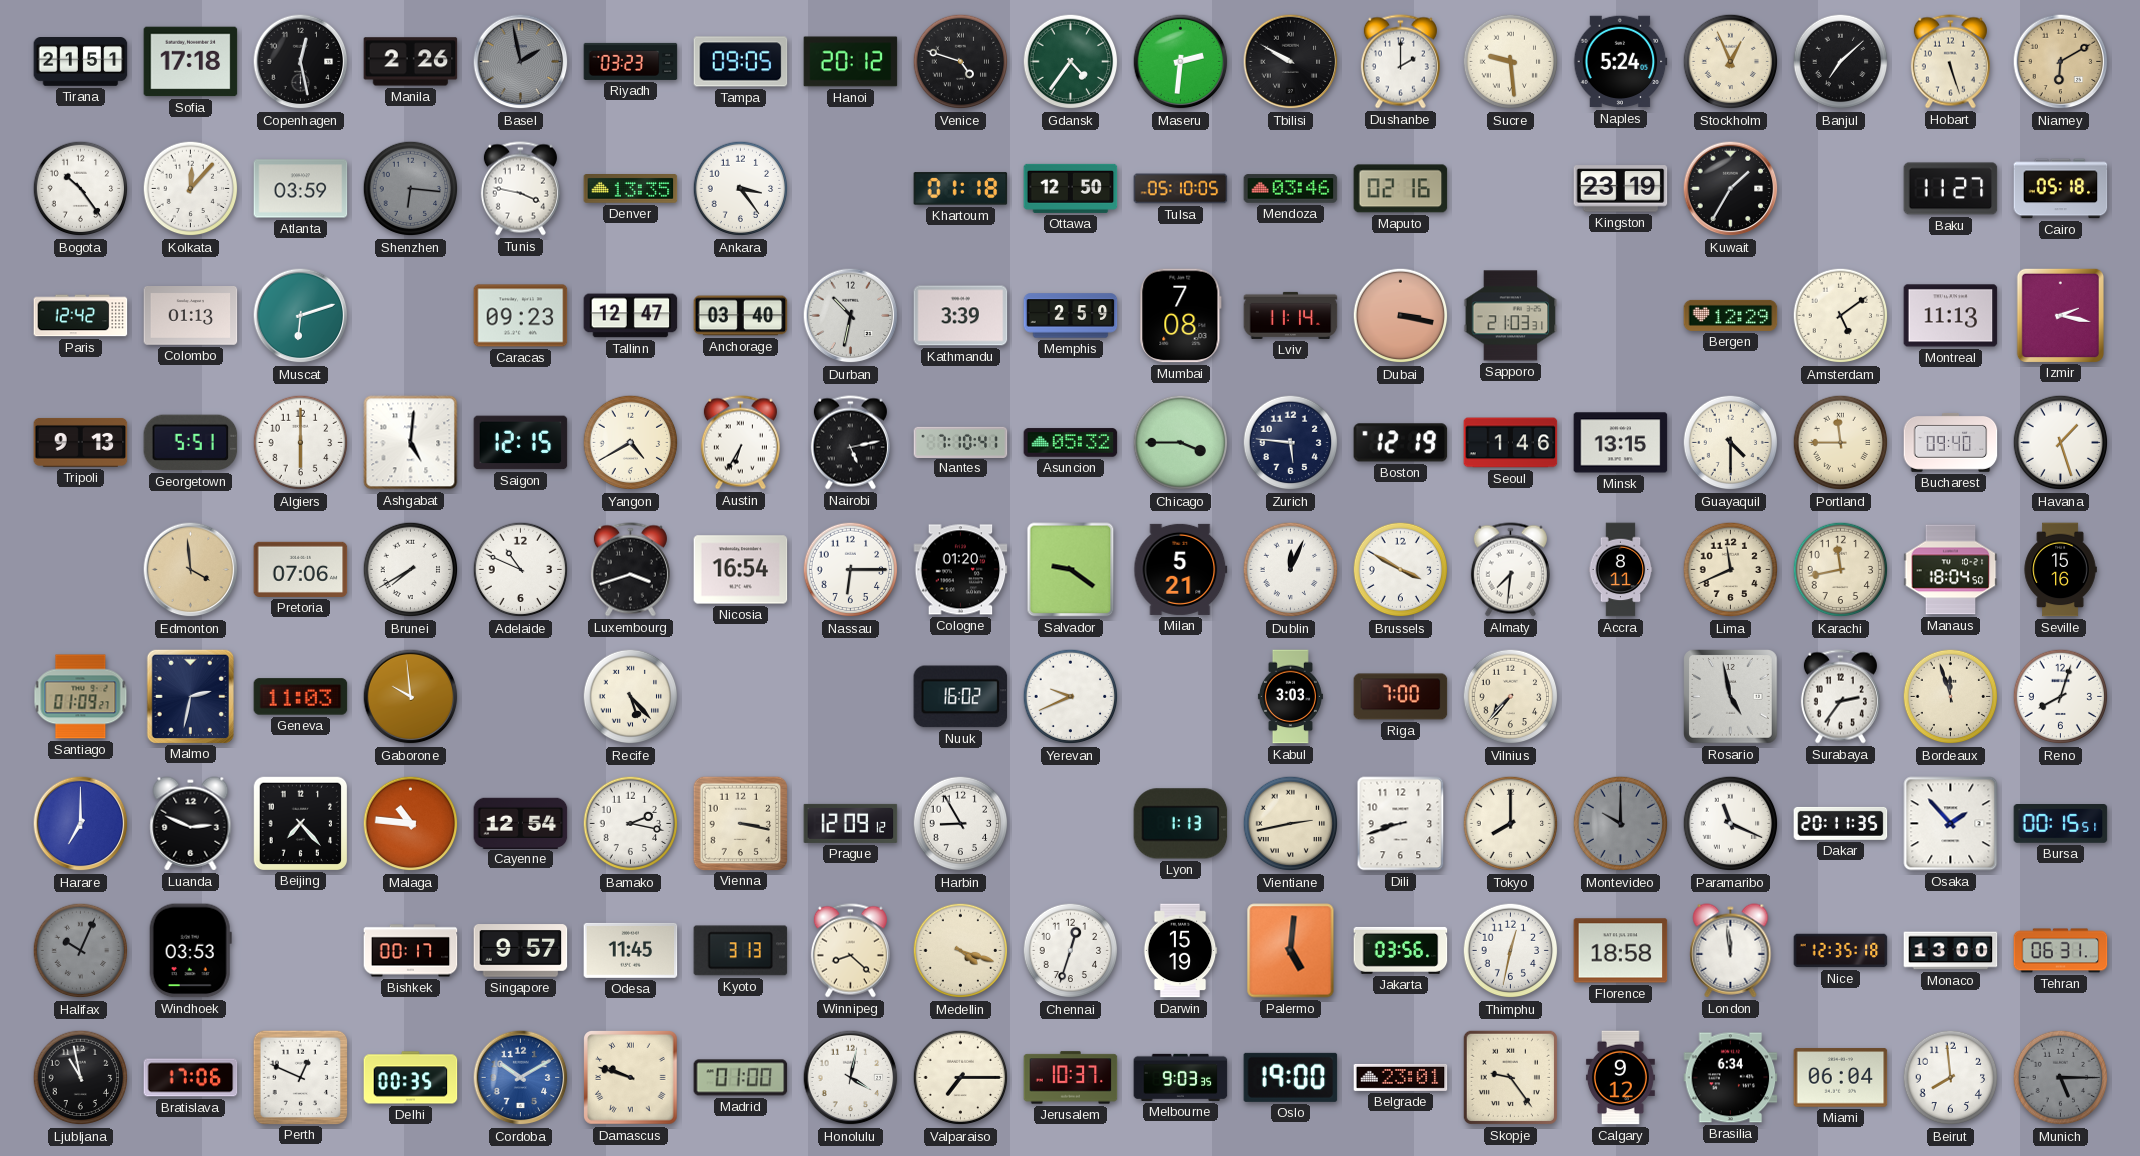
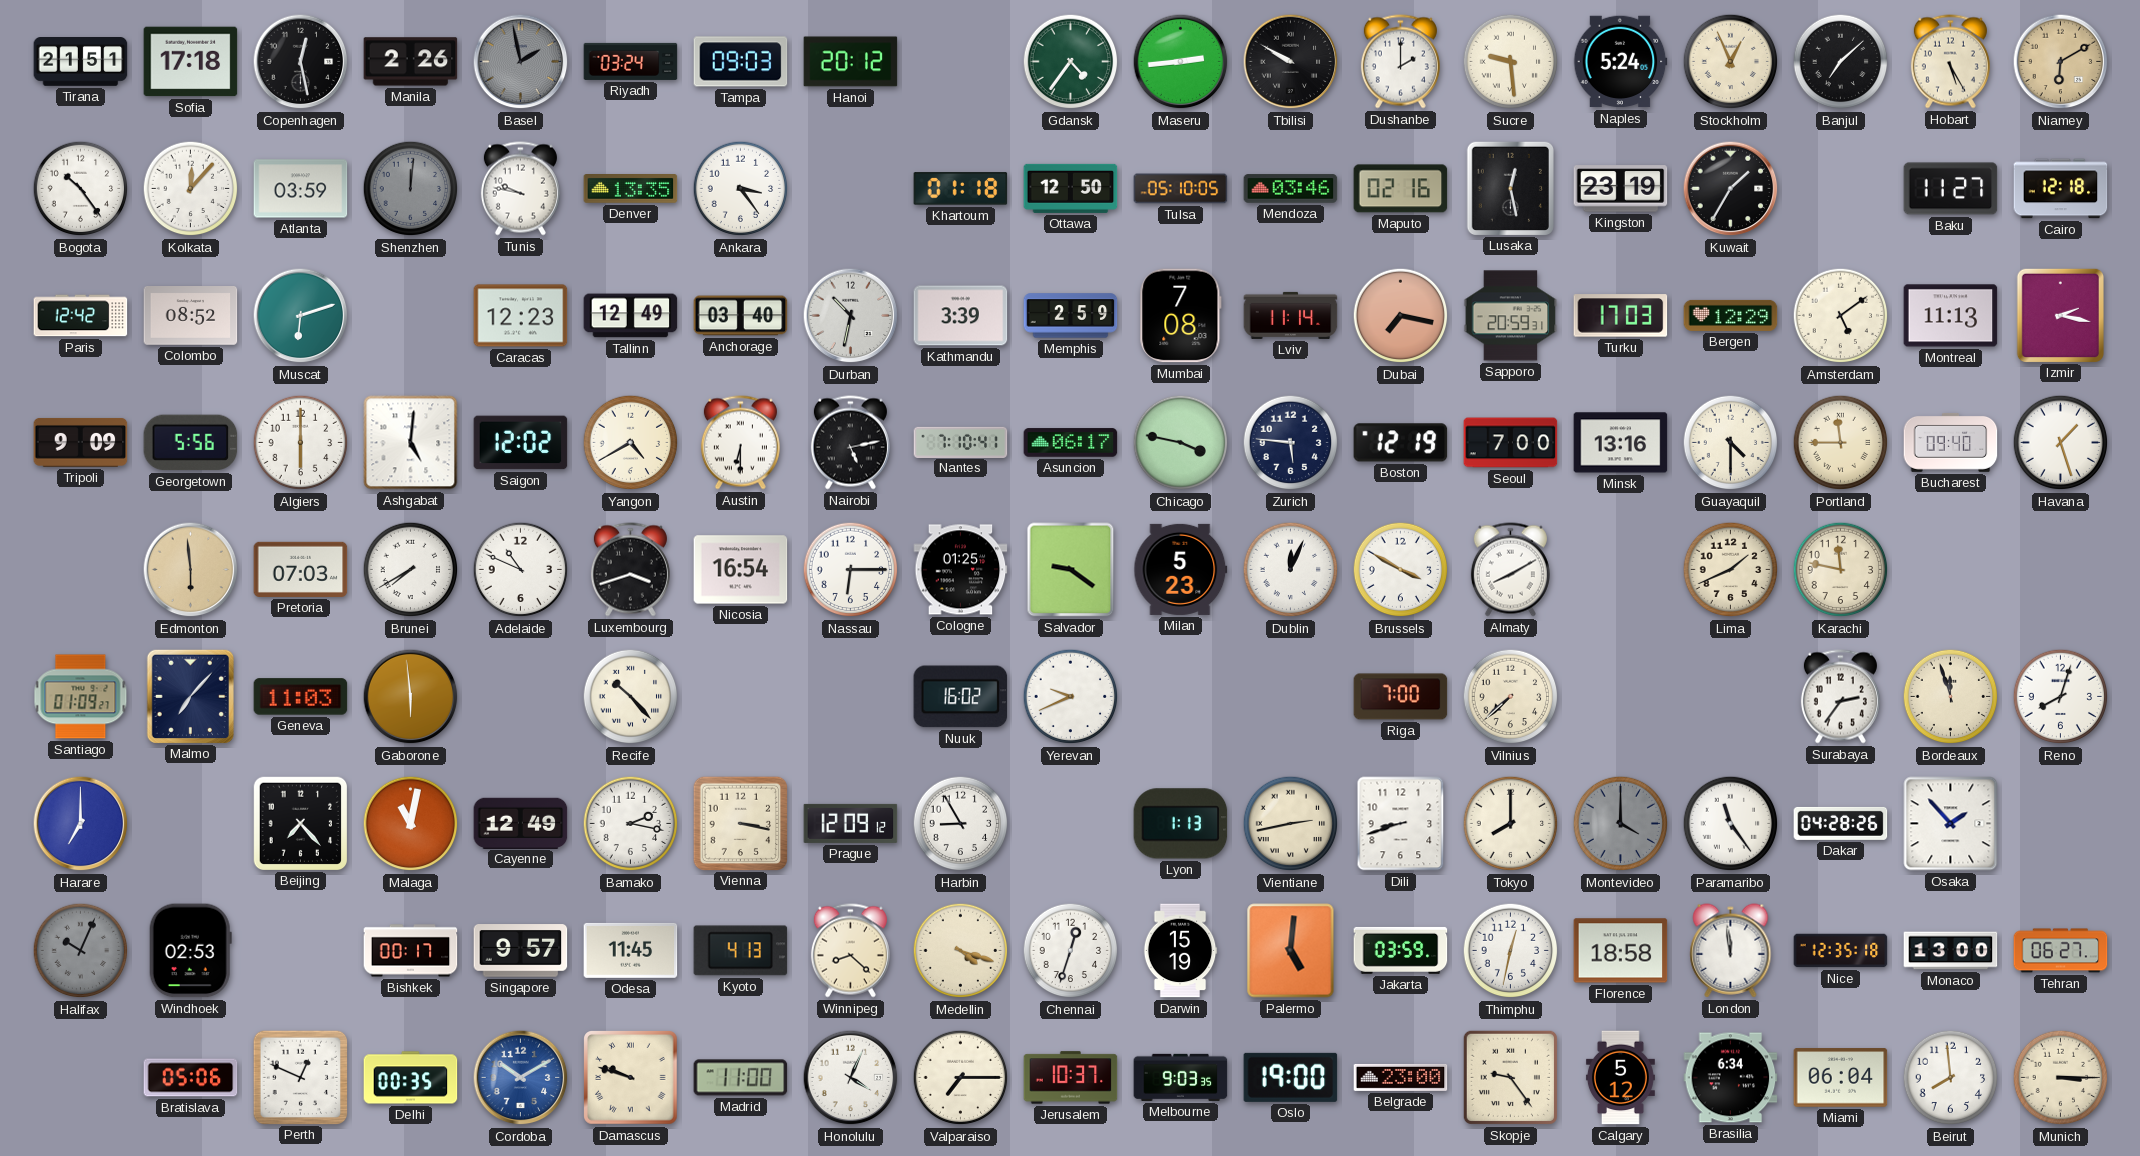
Riyadh: 03:23 -> 03:24
Tampa: 09:05 -> 09:03
Venice: 4:48 -> none
Maseru: 2:31 -> 2:44
Hobart: 5:27 -> 5:25
Shenzhen: 6:16 -> 12:01
Tunis: 3:47 -> 9:47
Lusaka: none -> 12:28
Cairo: 05:18 -> 12:18
Colombo: 01:13 -> 08:52
Caracas: 09:23 -> 12:23
Tallinn: 12:47 -> 12:49
Dubai: 3:17 -> 7:17
Sapporo: 21:03 -> 20:59
Turku: none -> 17:03
Tripoli: 9:13 -> 9:09
Georgetown: 5:51 -> 5:56
Saigon: 12:15 -> 12:02
Austin: 6:35 -> 6:30
Asuncion: 05:32 -> 06:17
Chicago: 3:45 -> 3:47
Seoul: 1:46 -> 7:00
Minsk: 13:15 -> 13:16
Edmonton: 3:59 -> 5:59
Pretoria: 07:06 -> 07:03
Cologne: 01:20 -> 01:25
Milan: 5:21 -> 5:23
Almaty: 7:31 -> 8:10
Accra: 8:11 -> none
Lima: 11:41 -> 1:41
Karachi: 11:43 -> 11:47
Manaus: 18:04 -> none
Seville: 15:16 -> none
Malmo: 2:32 -> 7:07
Gaborone: 9:59 -> 5:59
Recife: 5:23 -> 10:23
Kabul: 3:03 -> none
Vilnius: 7:37 -> 7:38
Rosario: 4:58 -> none
Luanda: 2:49 -> none
Malaga: 10:46 -> 11:02
Cayenne: 12:54 -> 12:49
Montevideo: 10:00 -> 4:00
Paramaribo: 11:19 -> 11:24
Dakar: 20:11 -> 04:28
Bursa: 00:15 -> none
Windhoek: 03:53 -> 02:53
Kyoto: 3:13 -> 4:13
Jakarta: 03:56 -> 03:59
Tehran: 06:31 -> 06:27
Ljubljana: 10:58 -> none
Bratislava: 17:06 -> 05:06
Madrid: 01:00 -> 11:00
Honolulu: 4:02 -> 4:04
Belgrade: 23:01 -> 23:00
Calgary: 9:12 -> 5:12
Munich: 5:15 -> 3:15
Munich dial: grey -> cream
